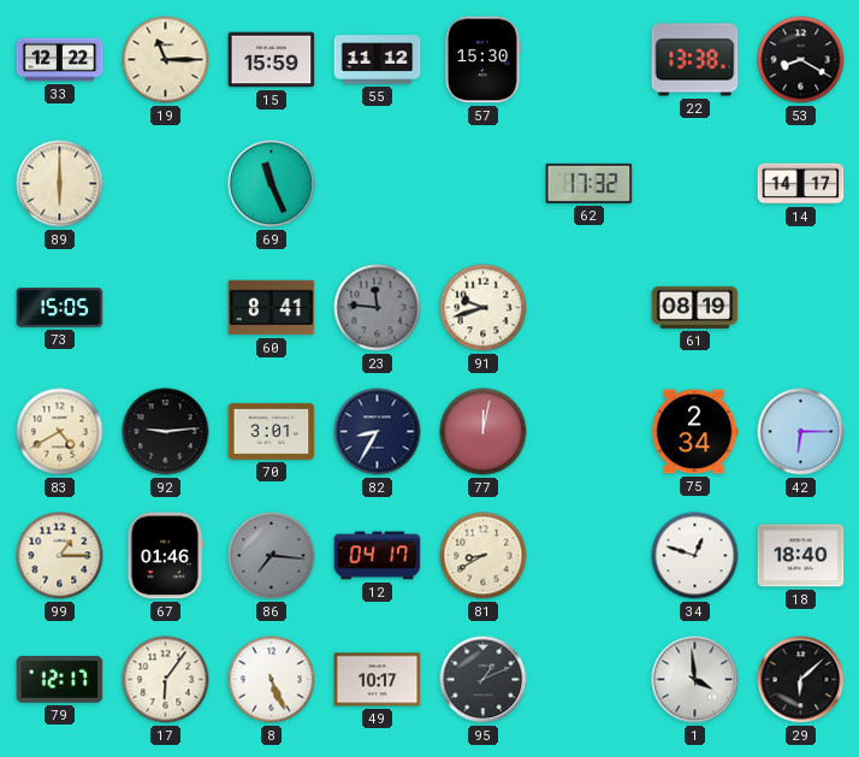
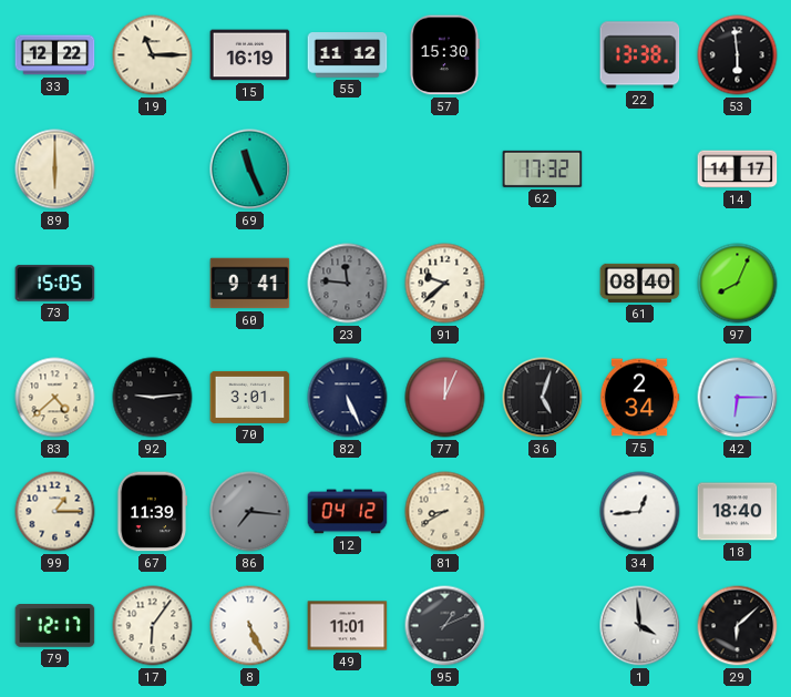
15: 15:59 -> 16:19
53: 8:20 -> 5:59
60: 8:41 -> 9:41
91: 9:42 -> 9:38
61: 08:19 -> 08:40
97: none -> 8:04
83: 4:40 -> 4:38
82: 8:35 -> 5:26
77: 12:02 -> 12:04
36: none -> 5:03
67: 01:46 -> 11:39
12: 04:17 -> 04:12
34: 12:48 -> 12:44
49: 10:17 -> 11:01
